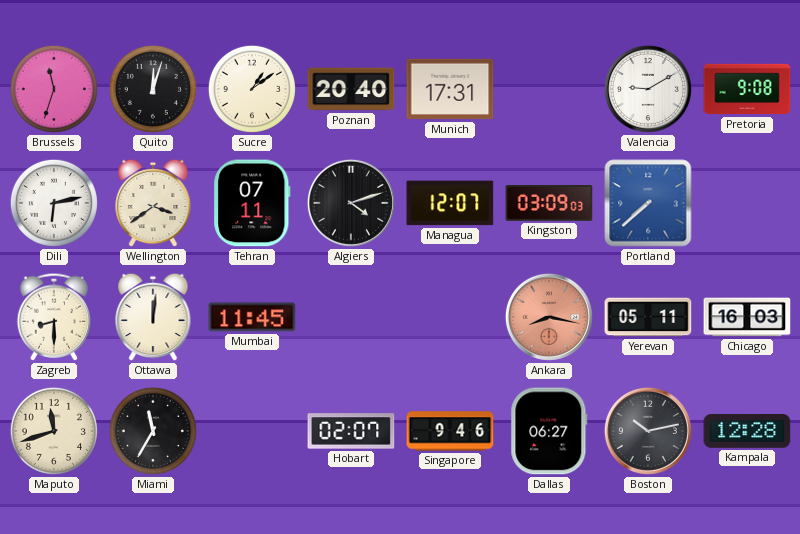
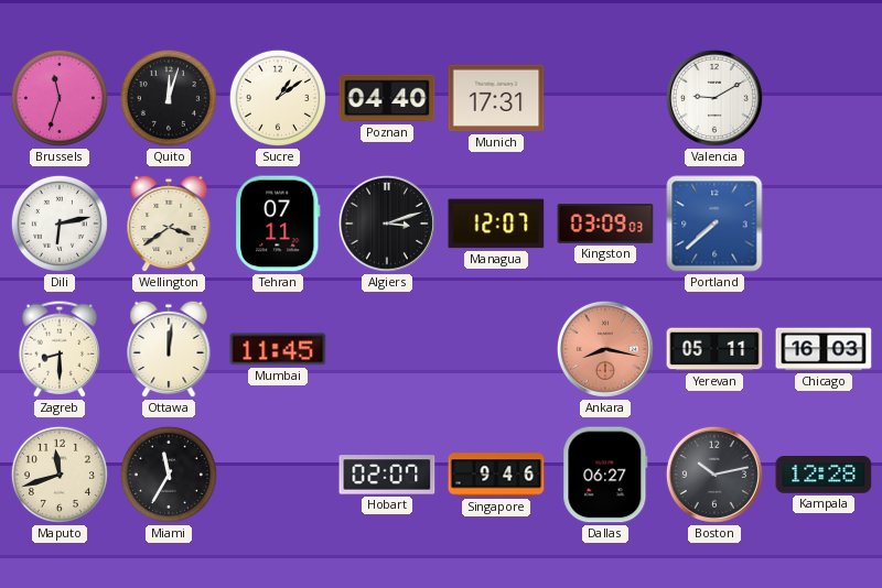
Poznan: 20:40 -> 04:40
Pretoria: 9:08 -> none
Algiers: 4:12 -> 3:12
